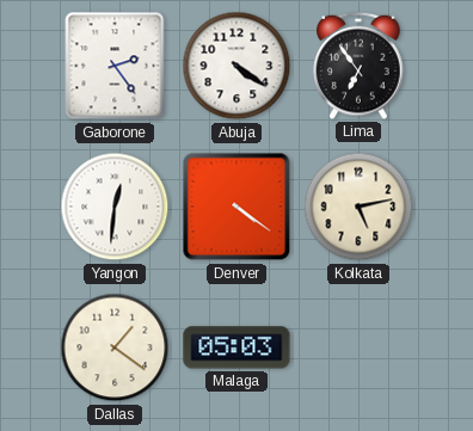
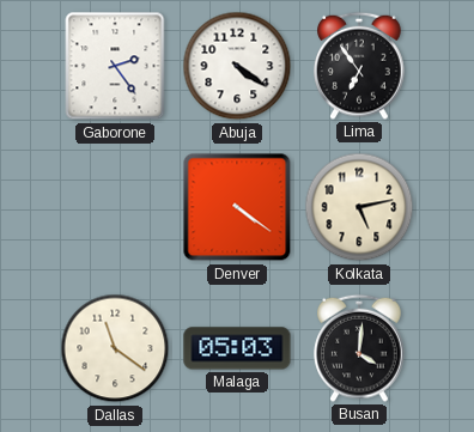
Yangon: 12:31 -> none
Dallas: 1:21 -> 11:21
Busan: none -> 4:01
